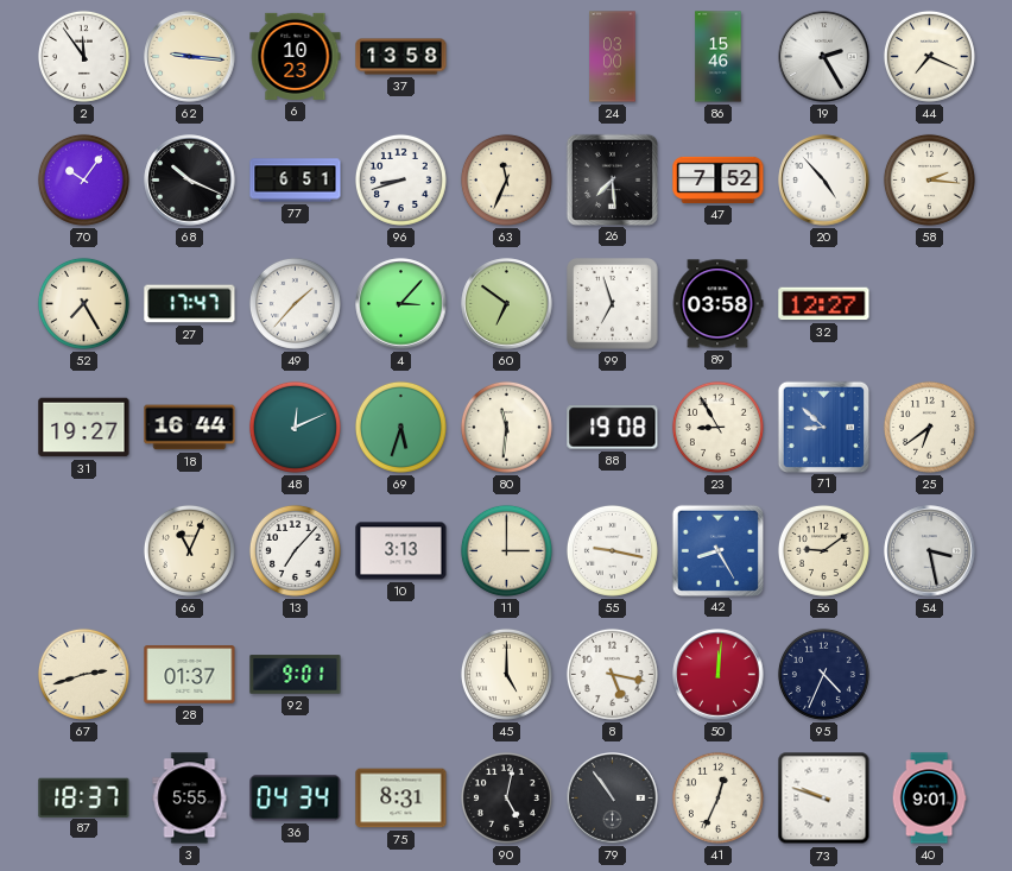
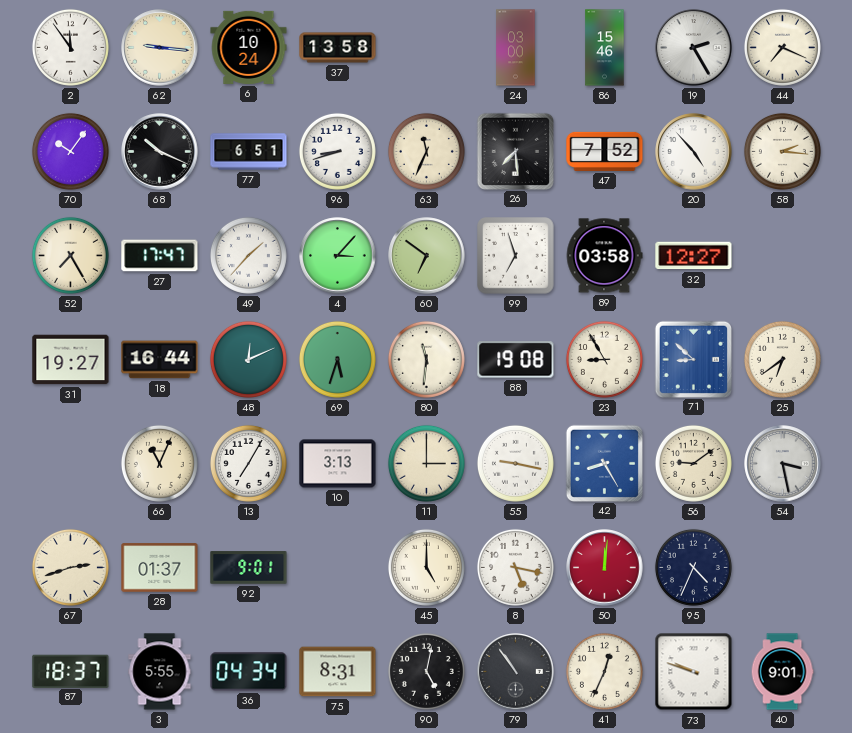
6: 10:23 -> 10:24
13: 7:07 -> 7:05
